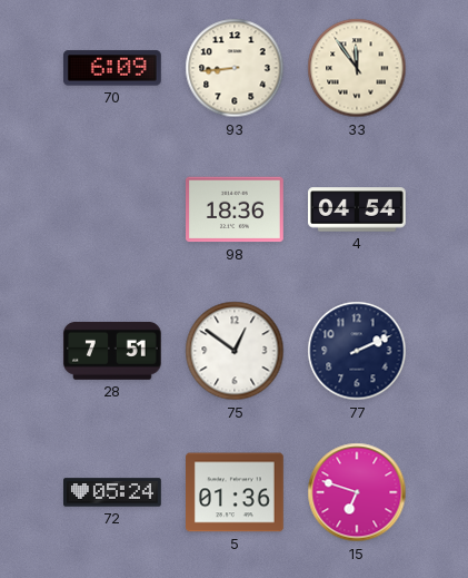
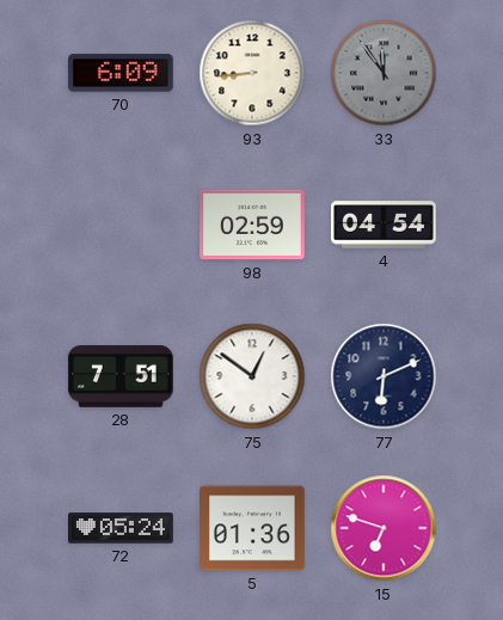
33 dial: cream -> grey
98: 18:36 -> 02:59
77: 2:11 -> 6:11
